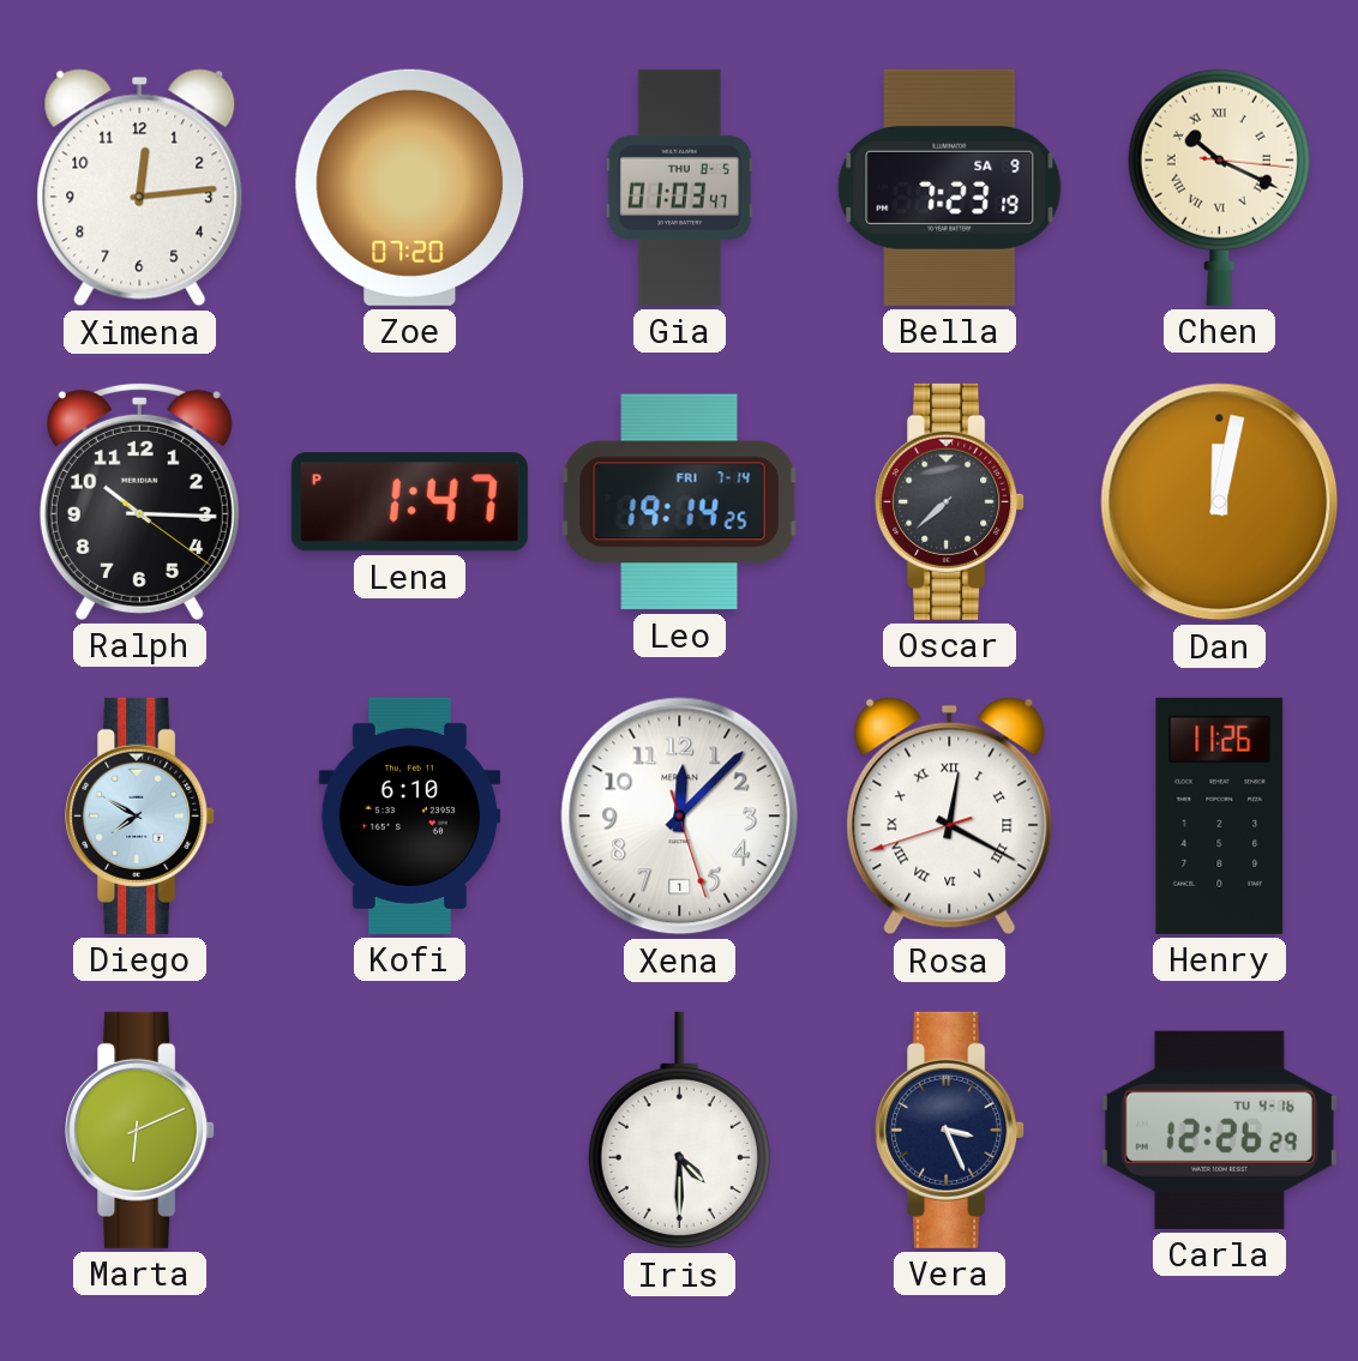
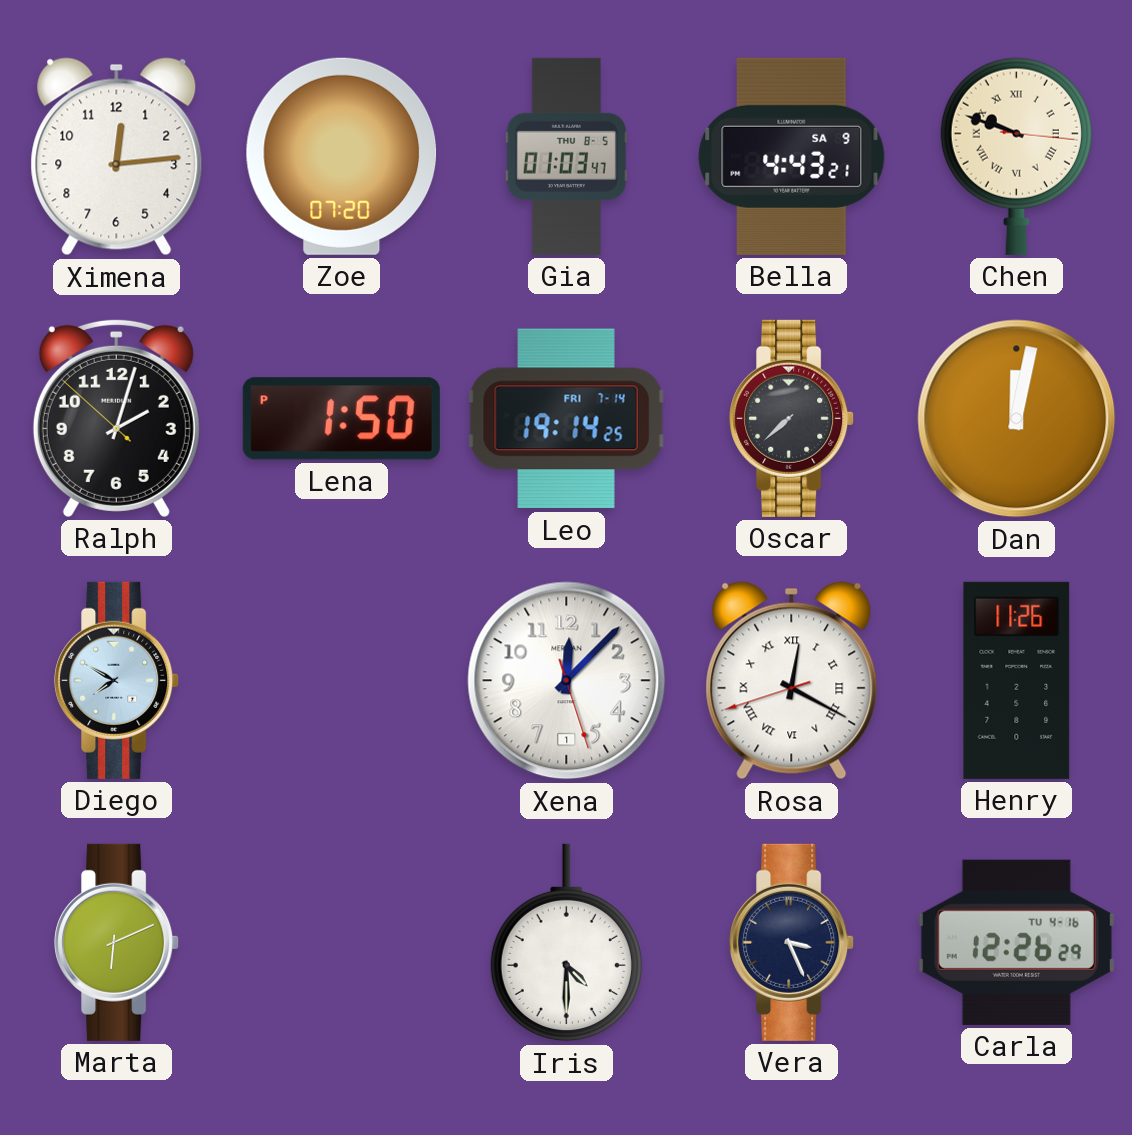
Bella: 7:23 -> 4:43
Chen: 10:19 -> 9:48
Ralph: 10:15 -> 2:02
Lena: 1:47 -> 1:50
Kofi: 6:10 -> none
